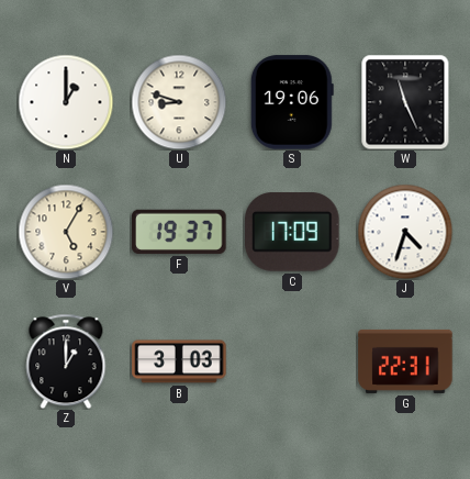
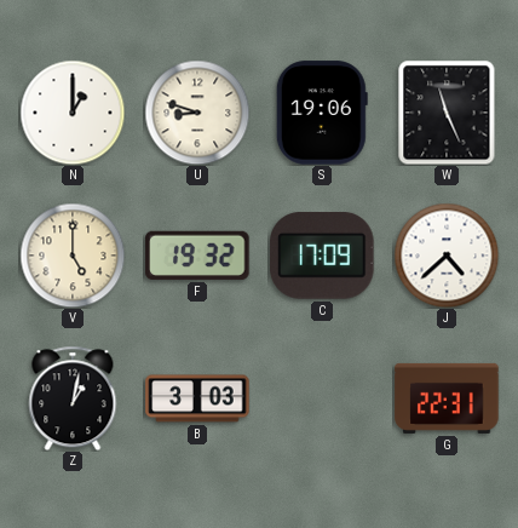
V: 5:05 -> 5:00
F: 19:37 -> 19:32
J: 4:33 -> 4:38
Z: 1:00 -> 1:02
